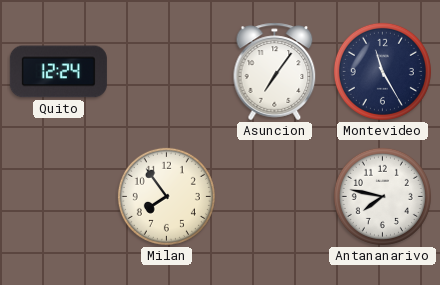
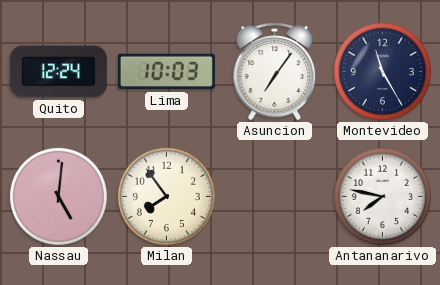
Lima: none -> 10:03
Nassau: none -> 5:01
